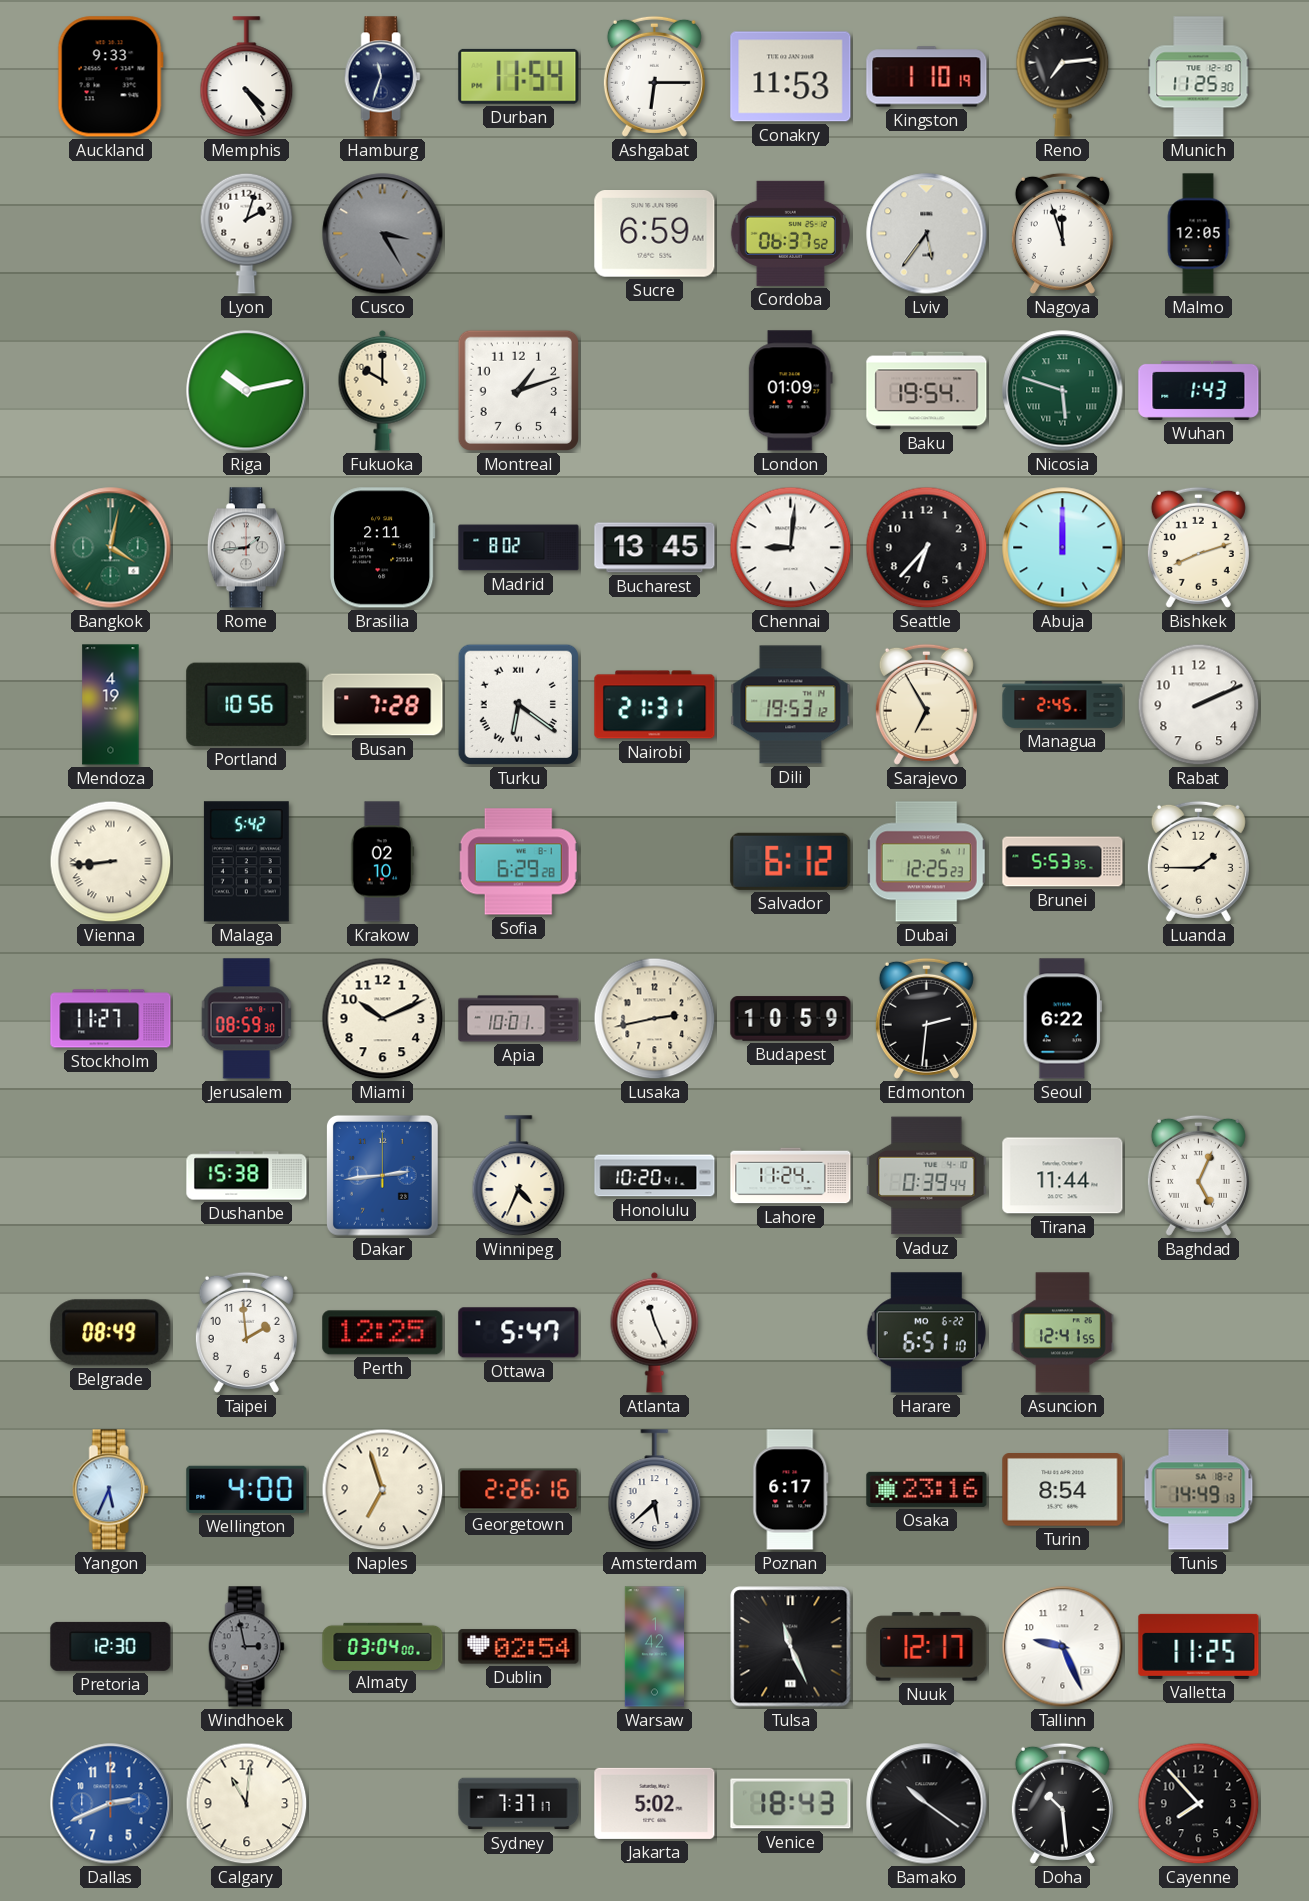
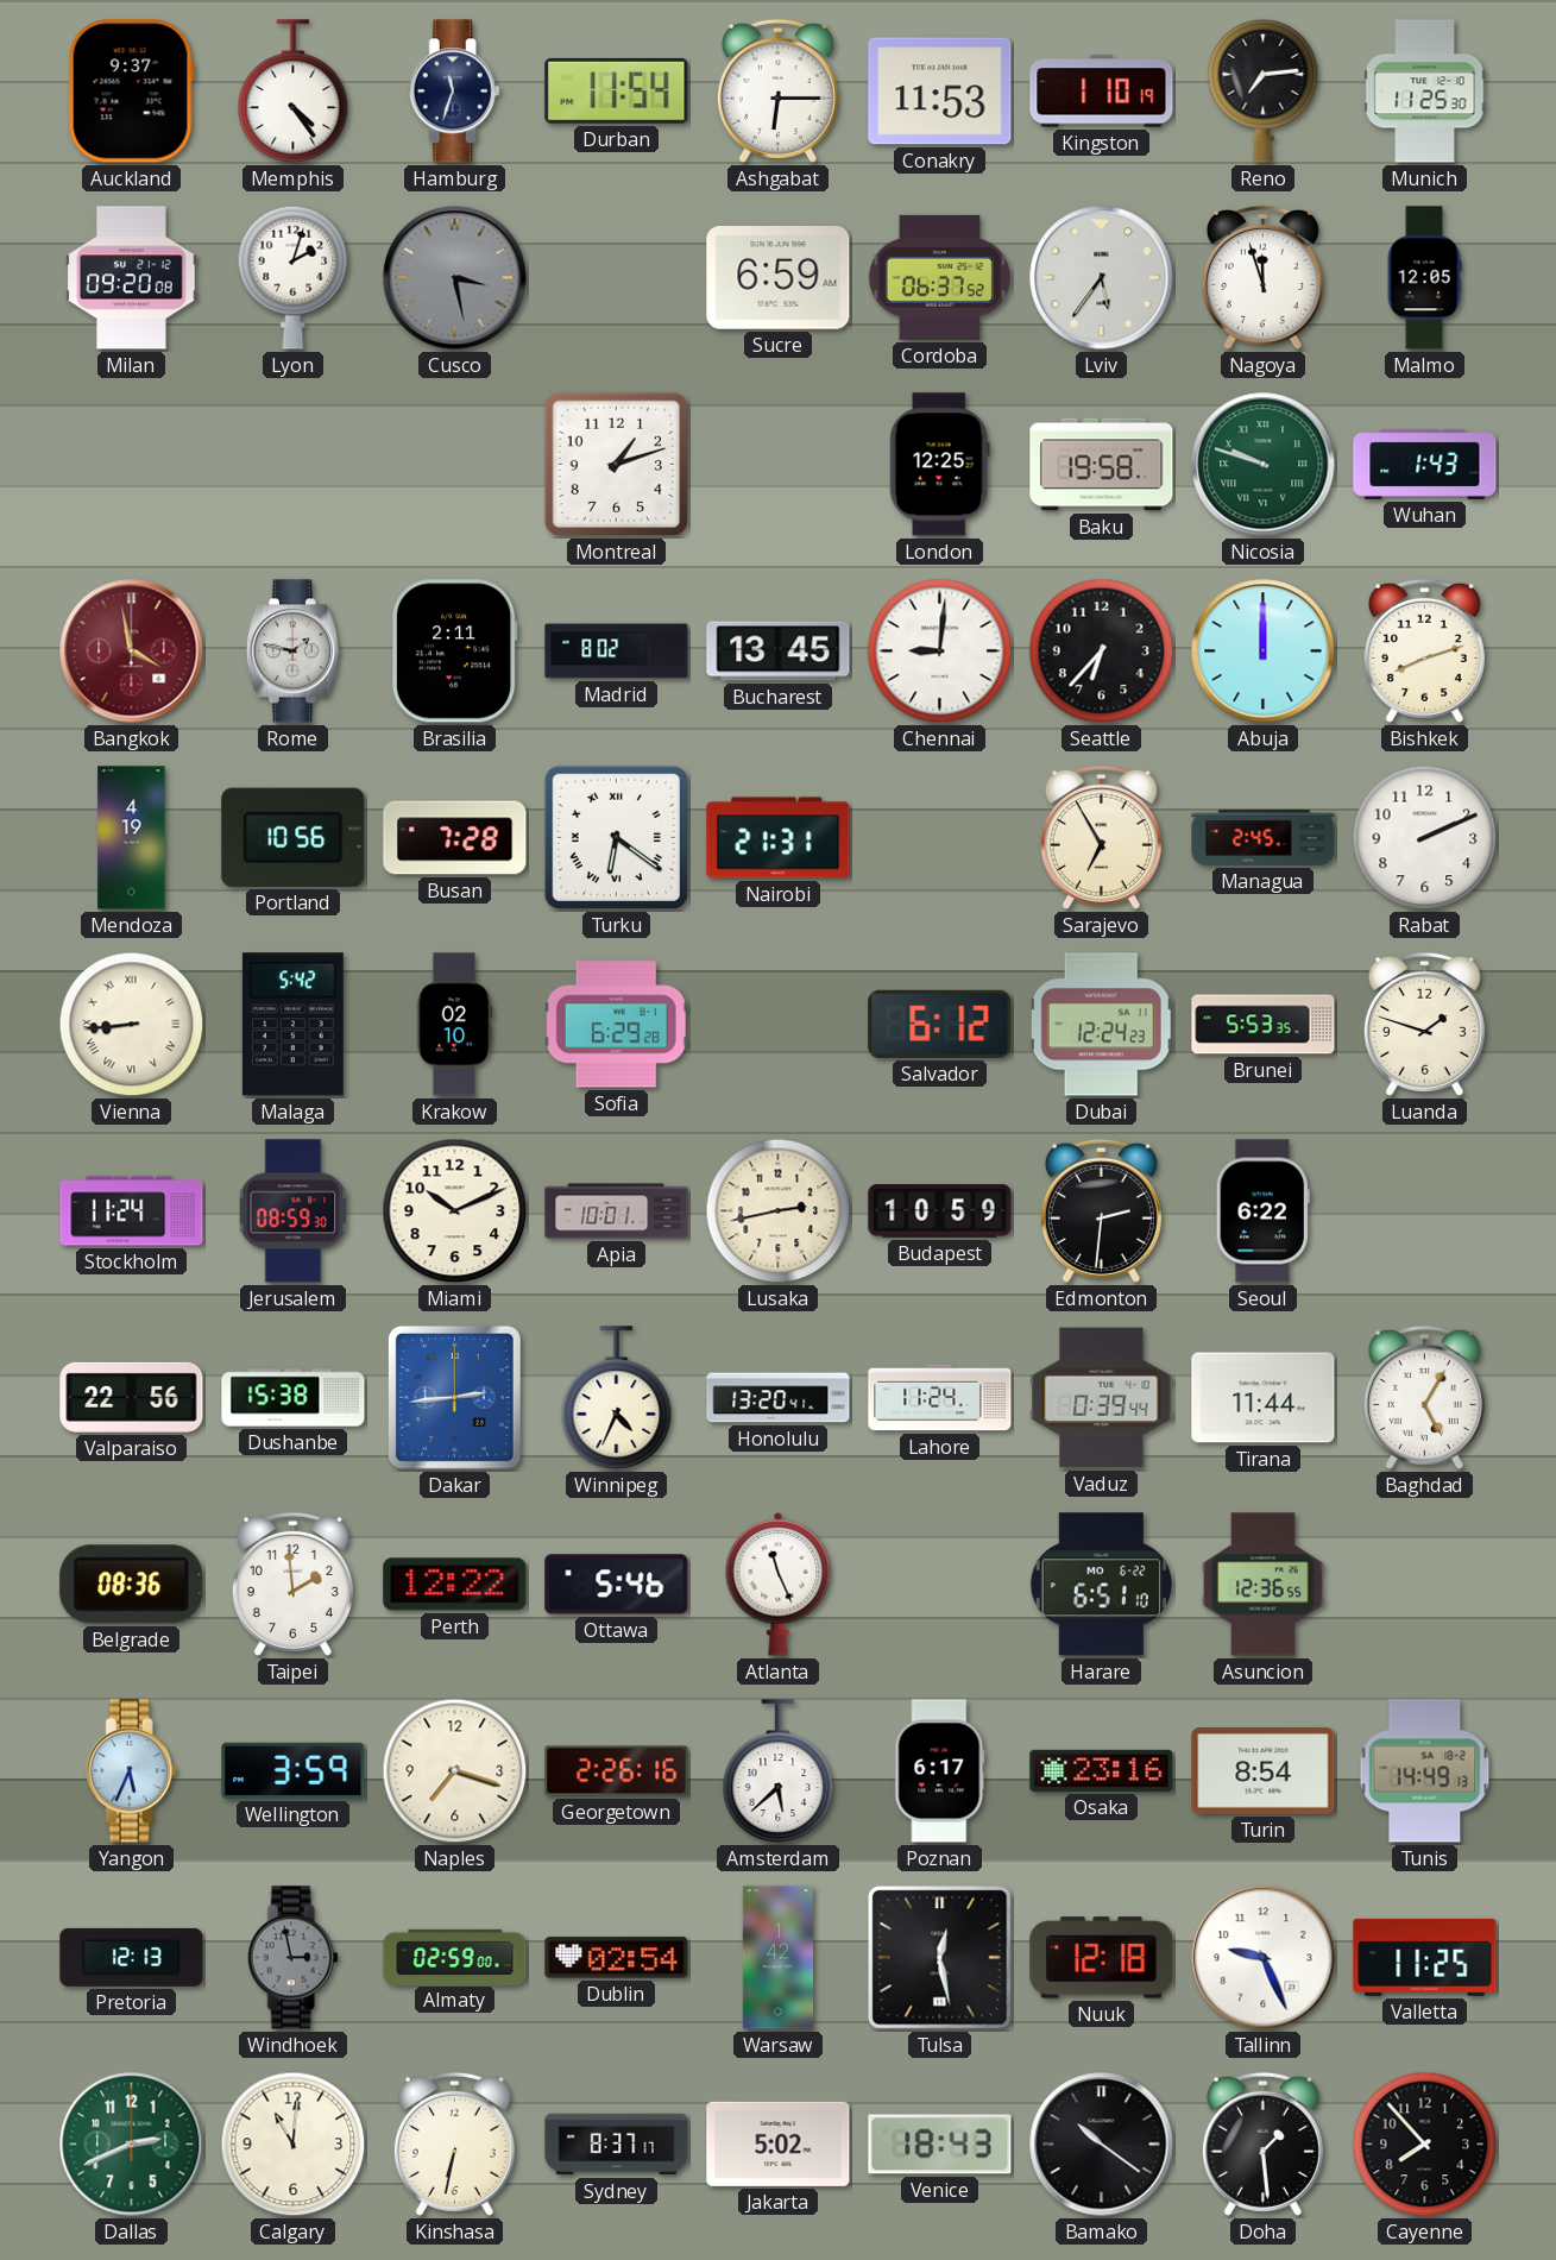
Auckland: 9:33 -> 9:37
Milan: none -> 09:20
Cusco: 3:25 -> 3:28
Riga: 10:13 -> none
Fukuoka: 10:00 -> none
London: 01:09 -> 12:25
Baku: 19:54 -> 19:58
Nicosia: 5:48 -> 9:48
Bangkok: 4:02 -> 3:58
Bangkok dial: green -> burgundy
Rome: 1:44 -> 1:47
Dili: 19:53 -> none
Dubai: 12:25 -> 12:24
Luanda: 1:45 -> 1:48
Stockholm: 11:27 -> 11:24
Valparaiso: none -> 22:56
Honolulu: 10:20 -> 13:20
Baghdad: 5:04 -> 5:05
Belgrade: 08:49 -> 08:36
Perth: 12:25 -> 12:22
Ottawa: 5:47 -> 5:46
Asuncion: 12:41 -> 12:36
Wellington: 4:00 -> 3:59
Naples: 6:57 -> 7:18
Pretoria: 12:30 -> 12:13
Almaty: 03:04 -> 02:59
Tulsa: 11:26 -> 12:28
Nuuk: 12:17 -> 12:18
Dallas dial: blue -> green
Kinshasa: none -> 6:32
Sydney: 7:37 -> 8:37
Doha: 10:29 -> 1:29
